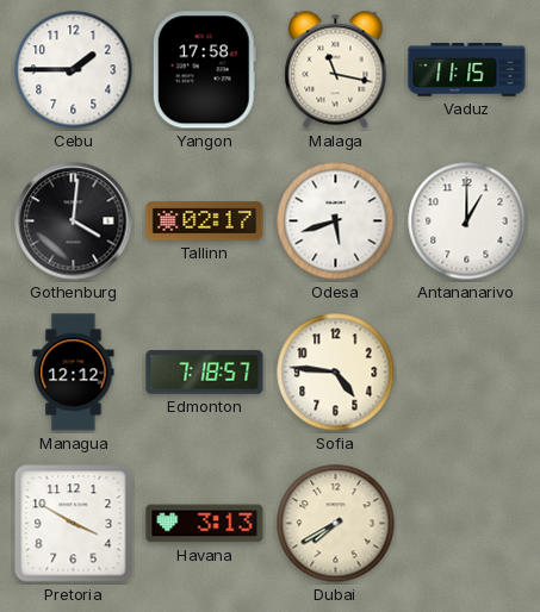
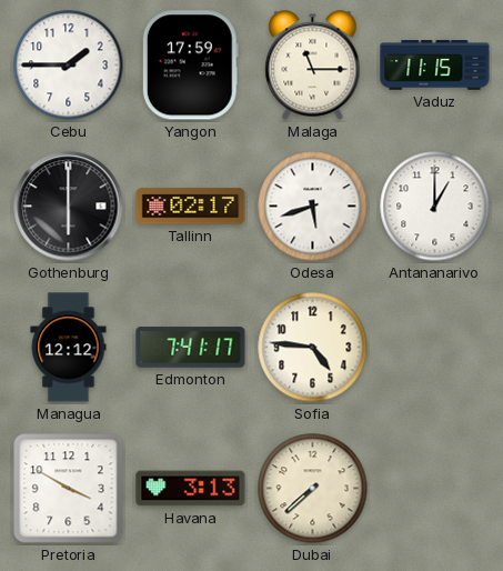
Yangon: 17:58 -> 17:59
Malaga: 11:17 -> 11:15
Gothenburg: 4:01 -> 6:00
Edmonton: 7:18 -> 7:41
Dubai: 7:40 -> 7:38
